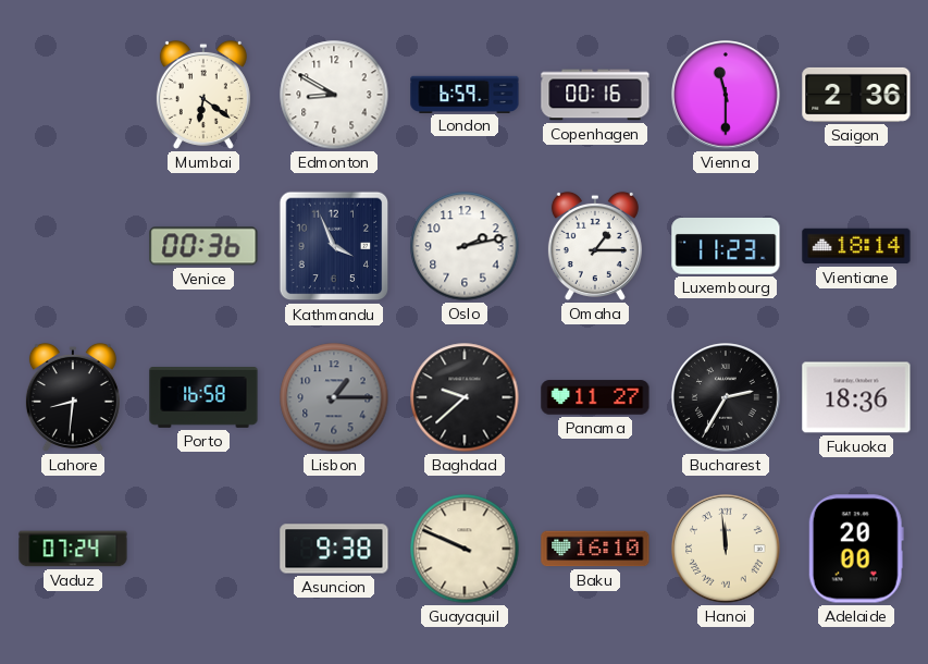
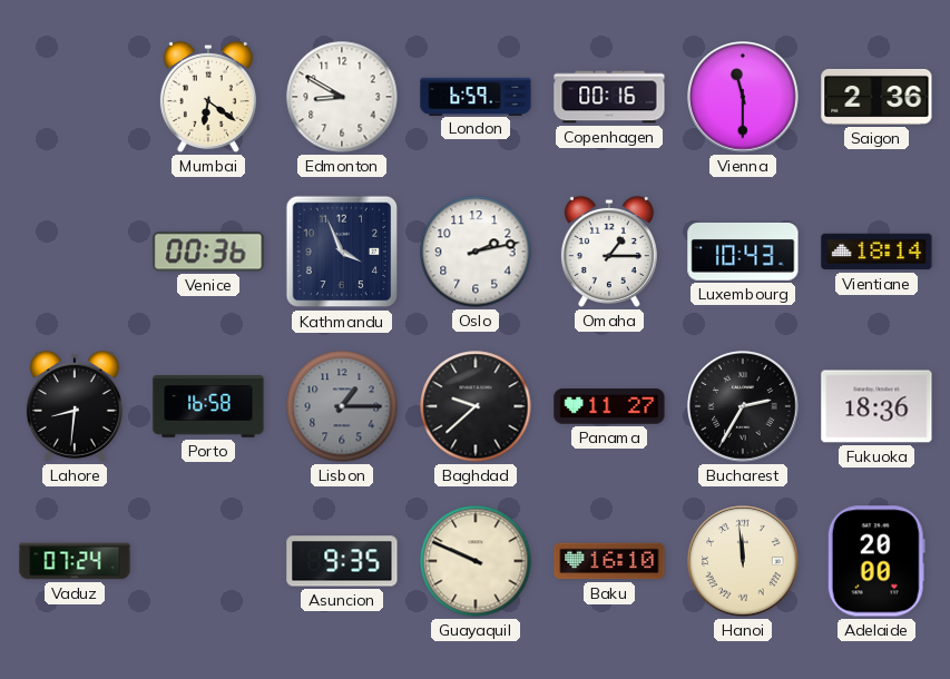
Luxembourg: 11:23 -> 10:43
Asuncion: 9:38 -> 9:35
